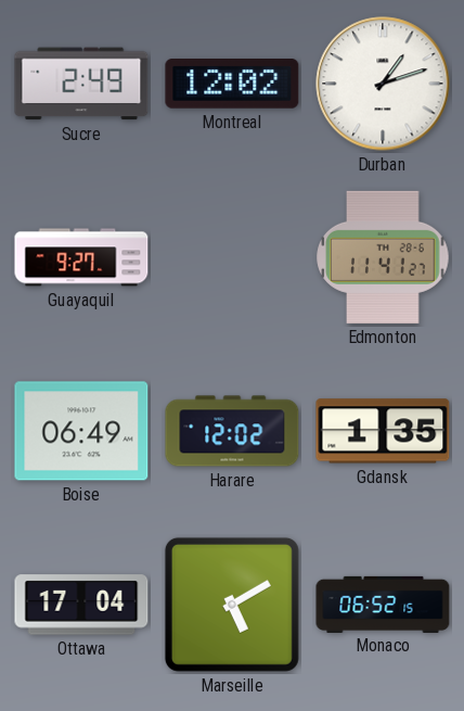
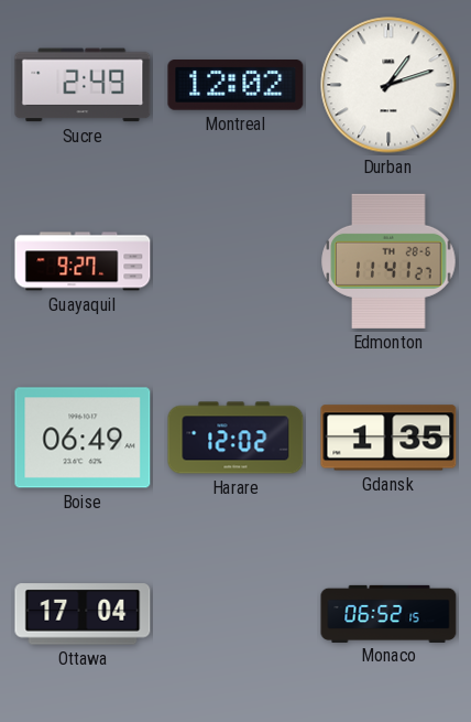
Marseille: 5:10 -> none
